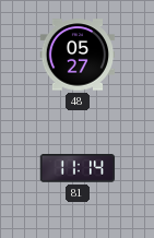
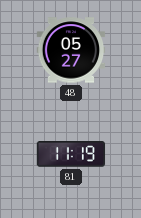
81: 11:14 -> 11:19
